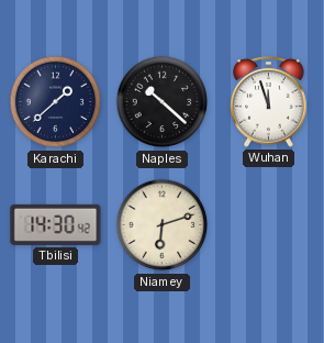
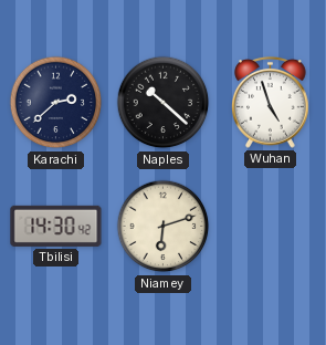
Karachi: 1:38 -> 2:38
Wuhan: 11:57 -> 4:57
